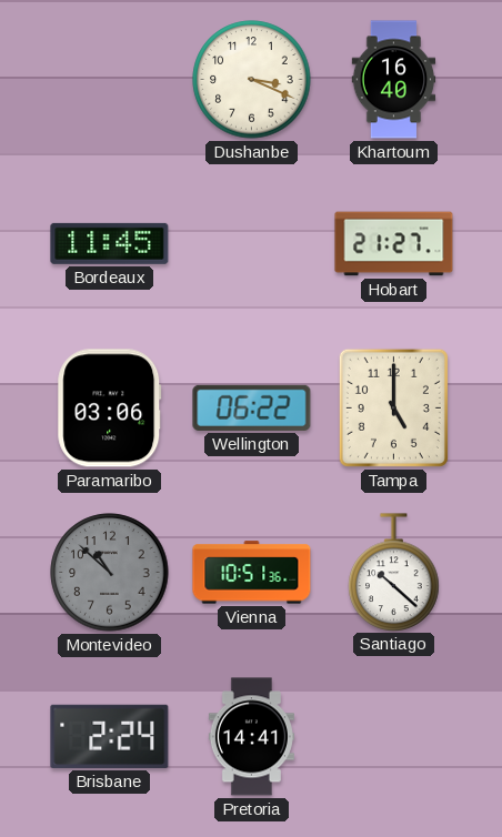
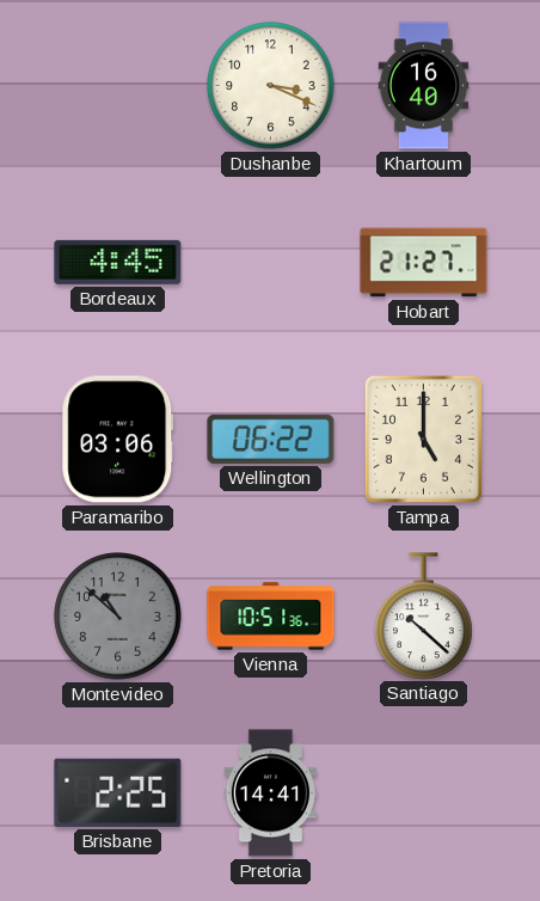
Bordeaux: 11:45 -> 4:45
Brisbane: 2:24 -> 2:25
